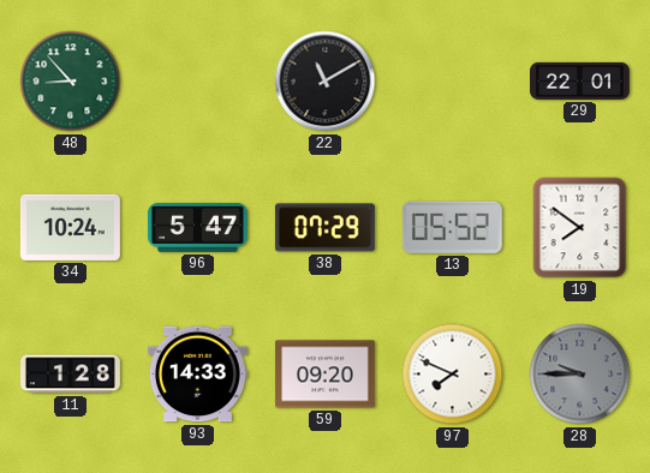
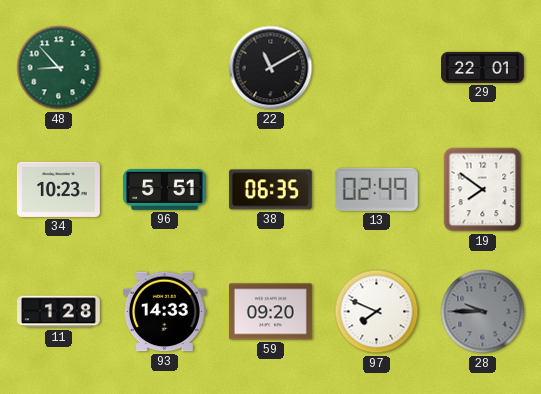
34: 10:24 -> 10:23
96: 5:47 -> 5:51
38: 07:29 -> 06:35
13: 05:52 -> 02:49
